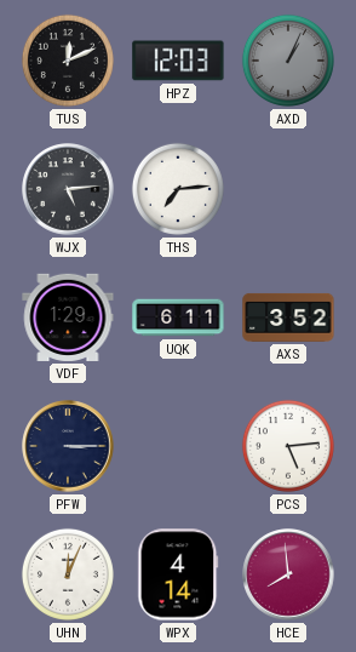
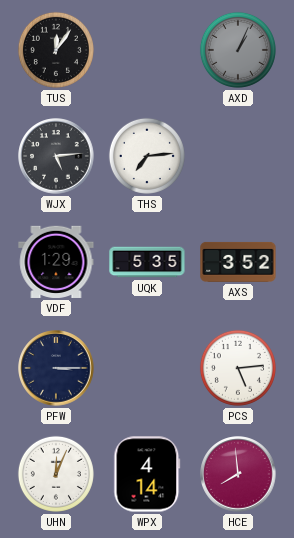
TUS: 12:11 -> 12:06
HPZ: 12:03 -> none
UQK: 6:11 -> 5:35
